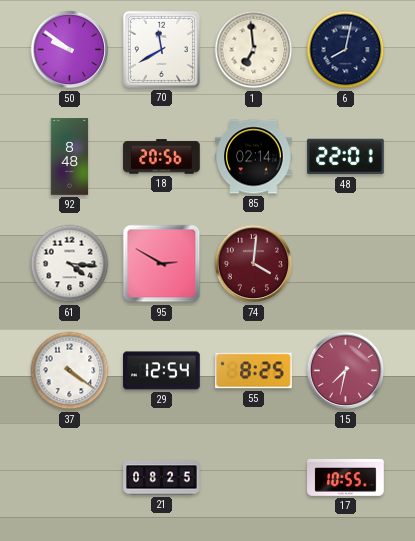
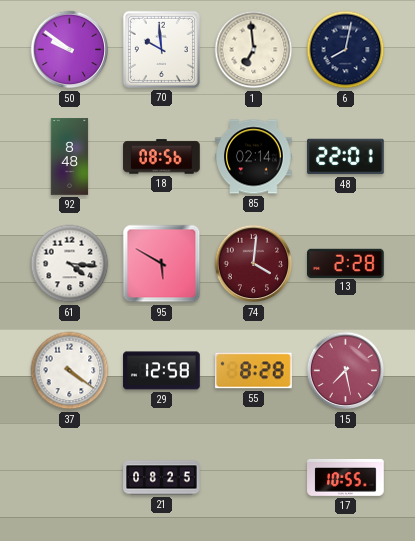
70: 11:40 -> 9:59
18: 20:56 -> 08:56
95: 2:50 -> 5:50
13: none -> 2:28
29: 12:54 -> 12:58
55: 8:25 -> 8:28
15: 7:32 -> 7:28
